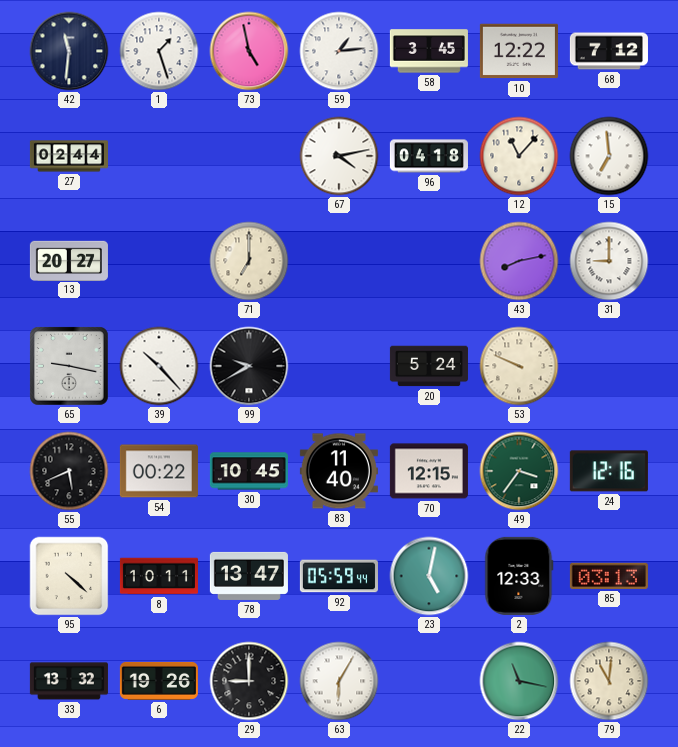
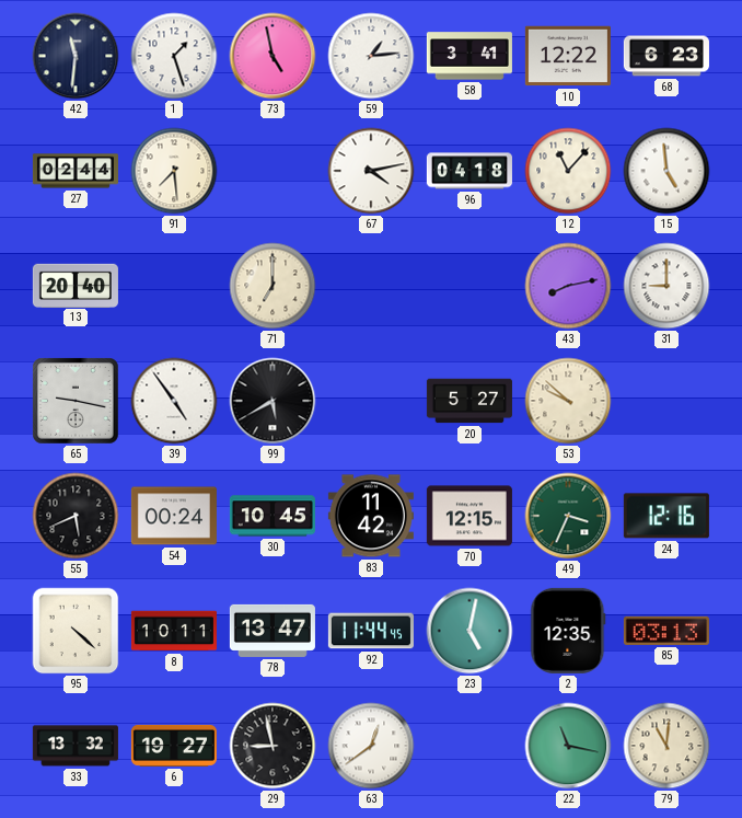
58: 3:45 -> 3:41
68: 7:12 -> 6:23
91: none -> 7:29
15: 6:59 -> 4:59
13: 20:27 -> 20:40
39: 10:23 -> 4:54
99: 9:40 -> 5:40
20: 5:24 -> 5:27
53: 9:49 -> 9:52
54: 00:22 -> 00:24
83: 11:40 -> 11:42
49: 3:36 -> 3:34
92: 05:59 -> 11:44
2: 12:33 -> 12:35
6: 19:26 -> 19:27
29: 9:00 -> 8:58
63: 6:05 -> 12:39
